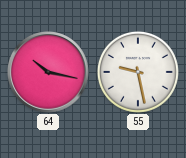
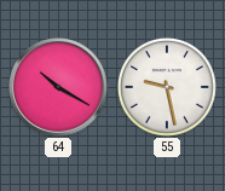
64: 10:17 -> 10:20
